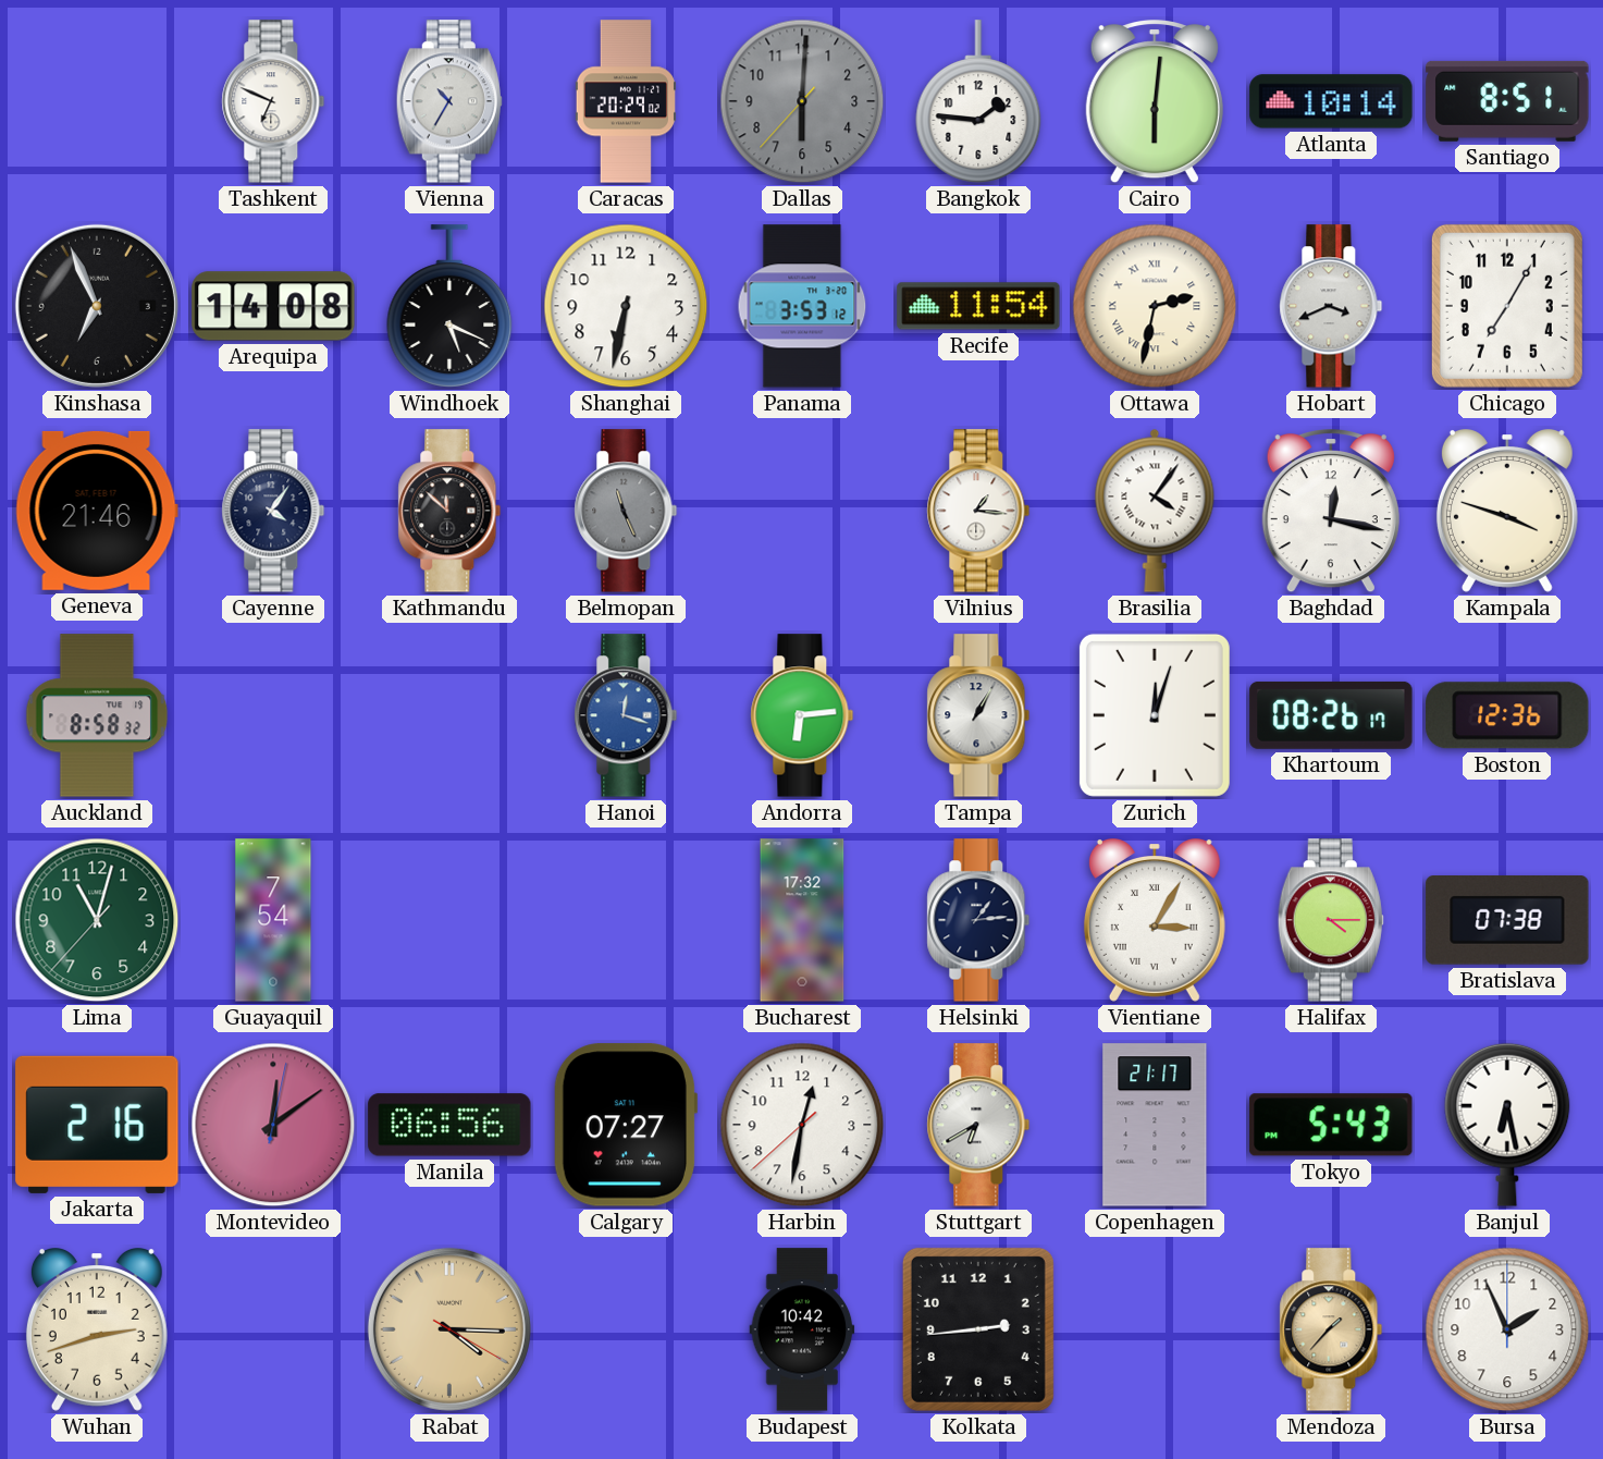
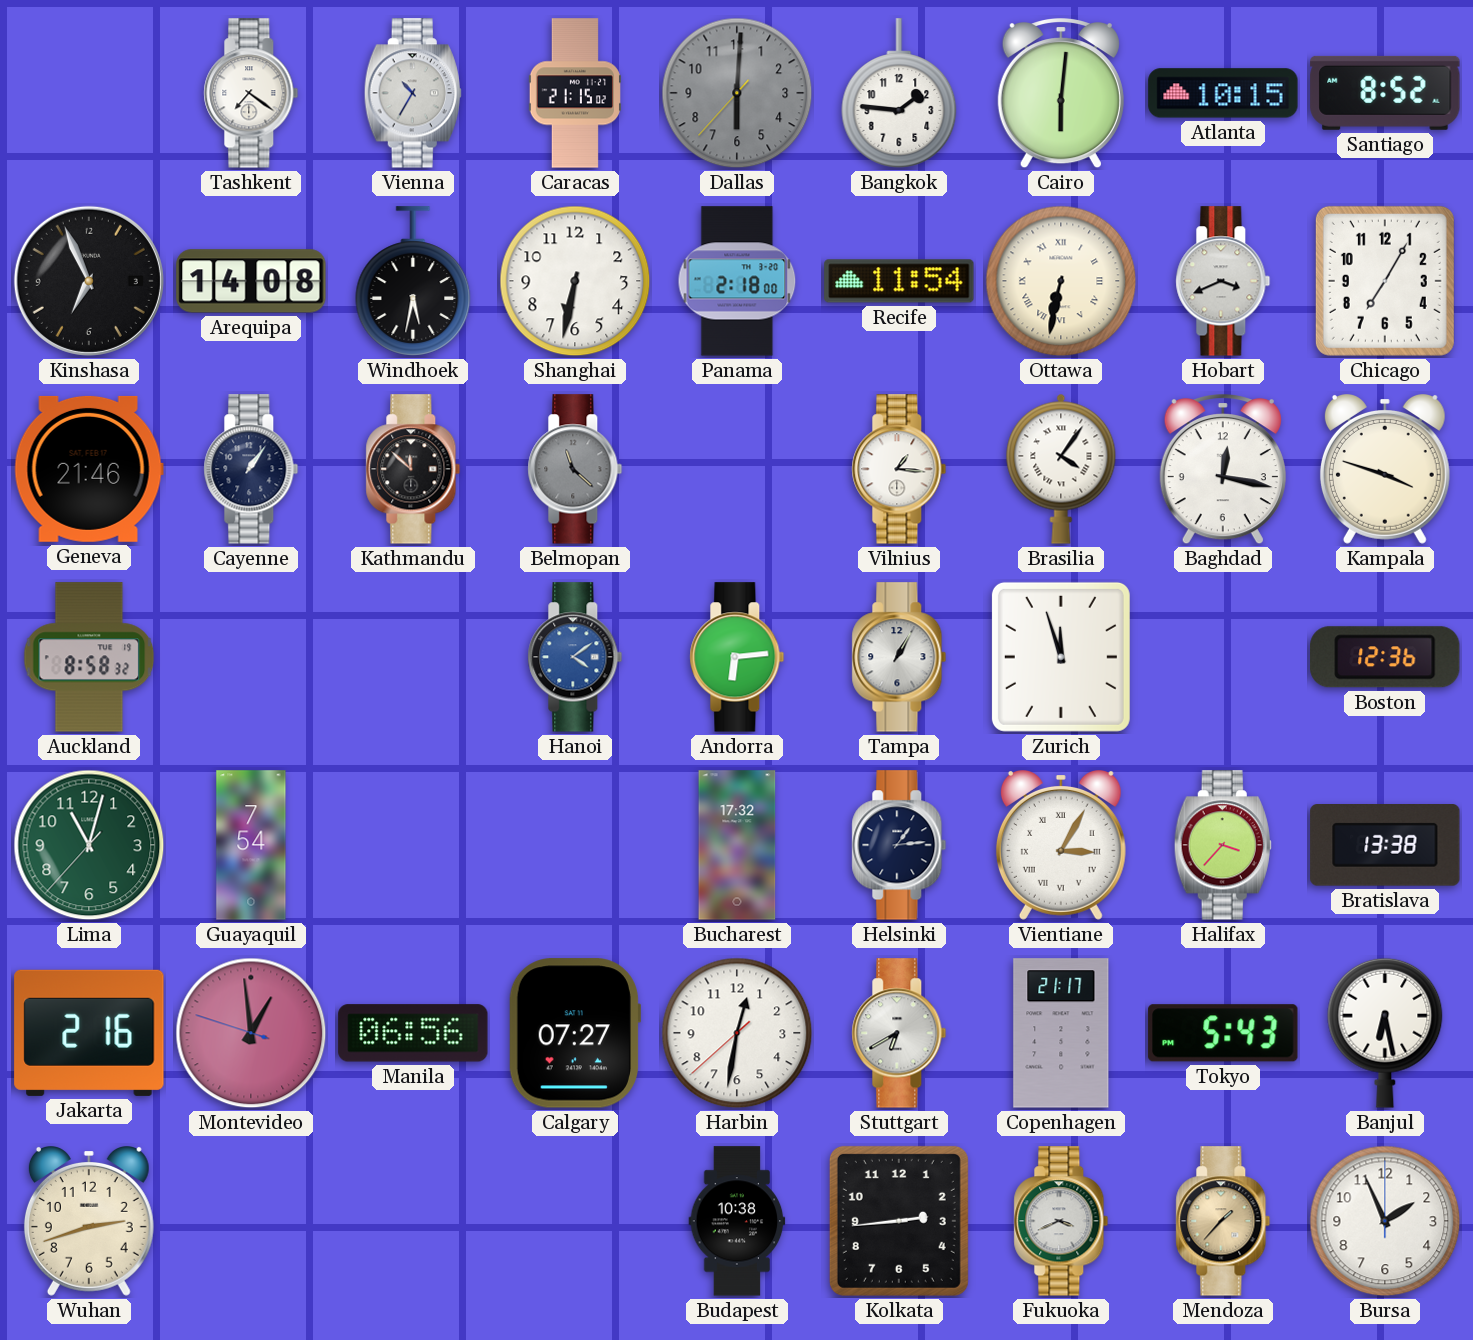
Tashkent: 6:49 -> 7:21
Caracas: 20:29 -> 21:15
Atlanta: 10:14 -> 10:15
Santiago: 8:51 -> 8:52
Windhoek: 5:19 -> 5:32
Panama: 3:53 -> 2:18
Ottawa: 2:32 -> 6:32
Cayenne: 4:06 -> 1:06
Belmopan: 11:26 -> 11:22
Hanoi: 12:18 -> 4:09
Zurich: 12:03 -> 11:57
Khartoum: 08:26 -> none
Halifax: 4:15 -> 3:37
Bratislava: 07:38 -> 13:38
Montevideo: 12:09 -> 12:58
Rabat: 4:15 -> none
Budapest: 10:42 -> 10:38
Fukuoka: none -> 3:41
